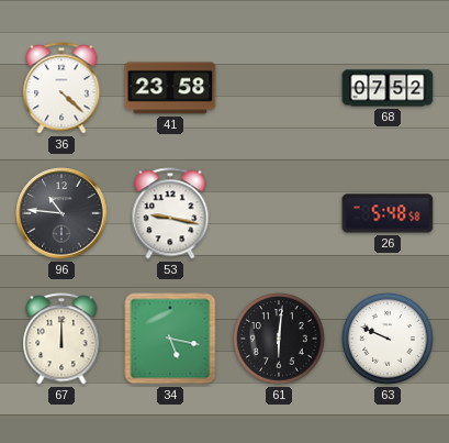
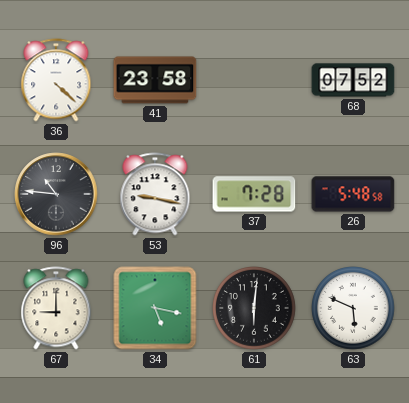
37: none -> 7:28
67: 12:00 -> 9:00
63: 9:49 -> 5:49
